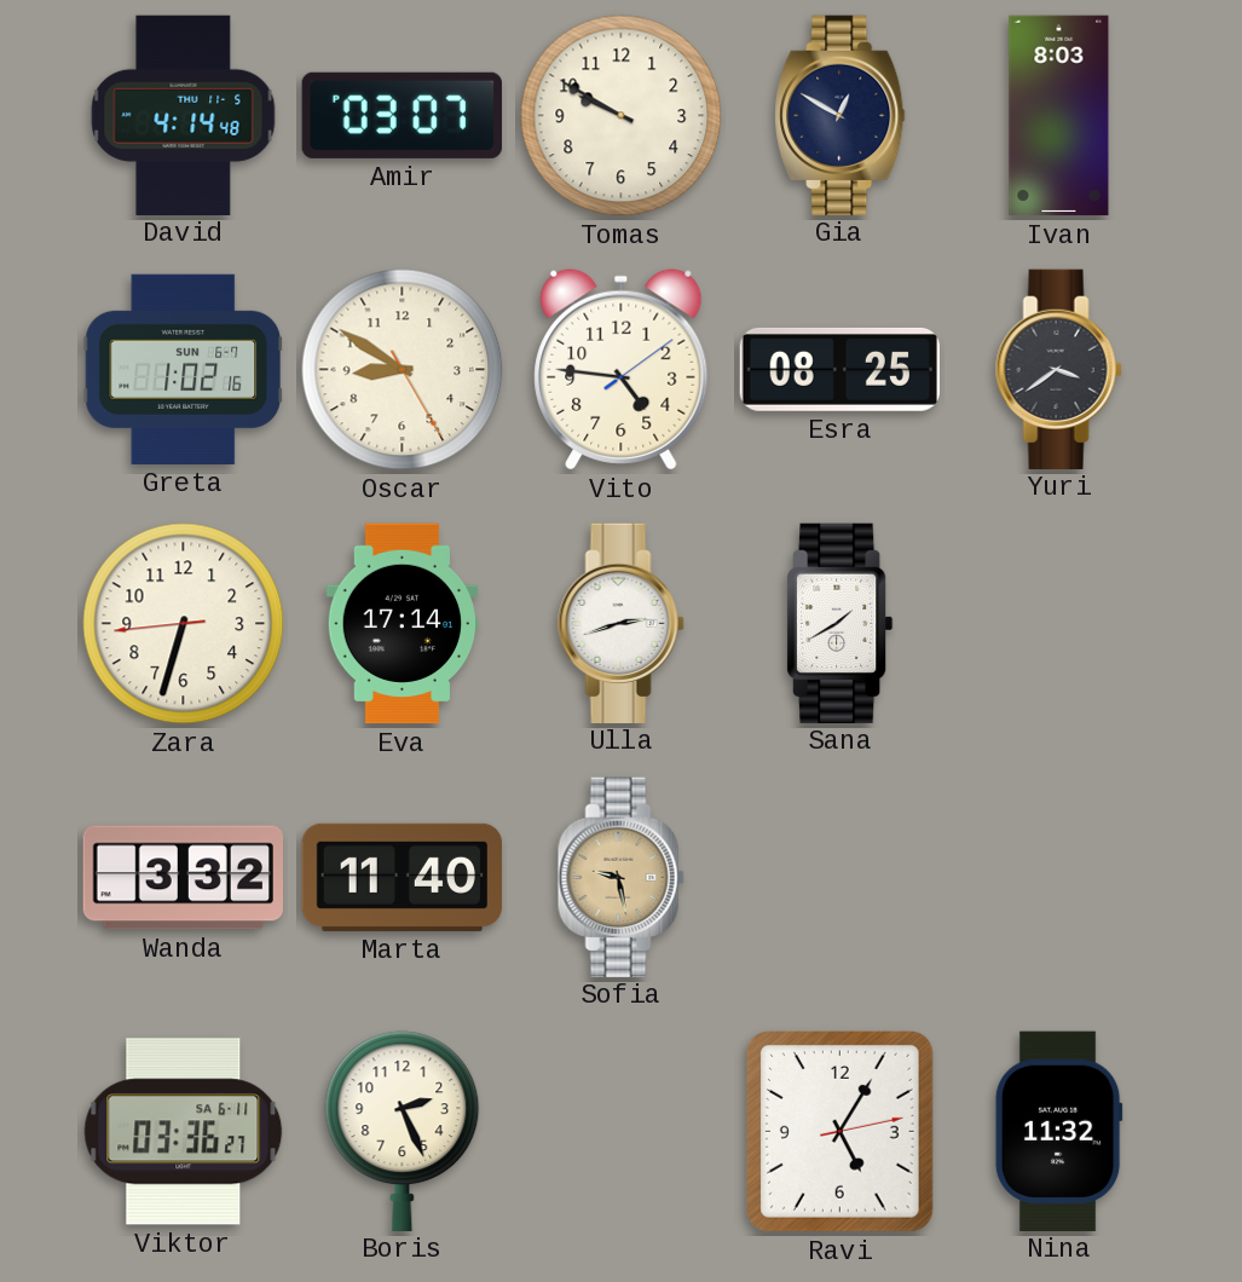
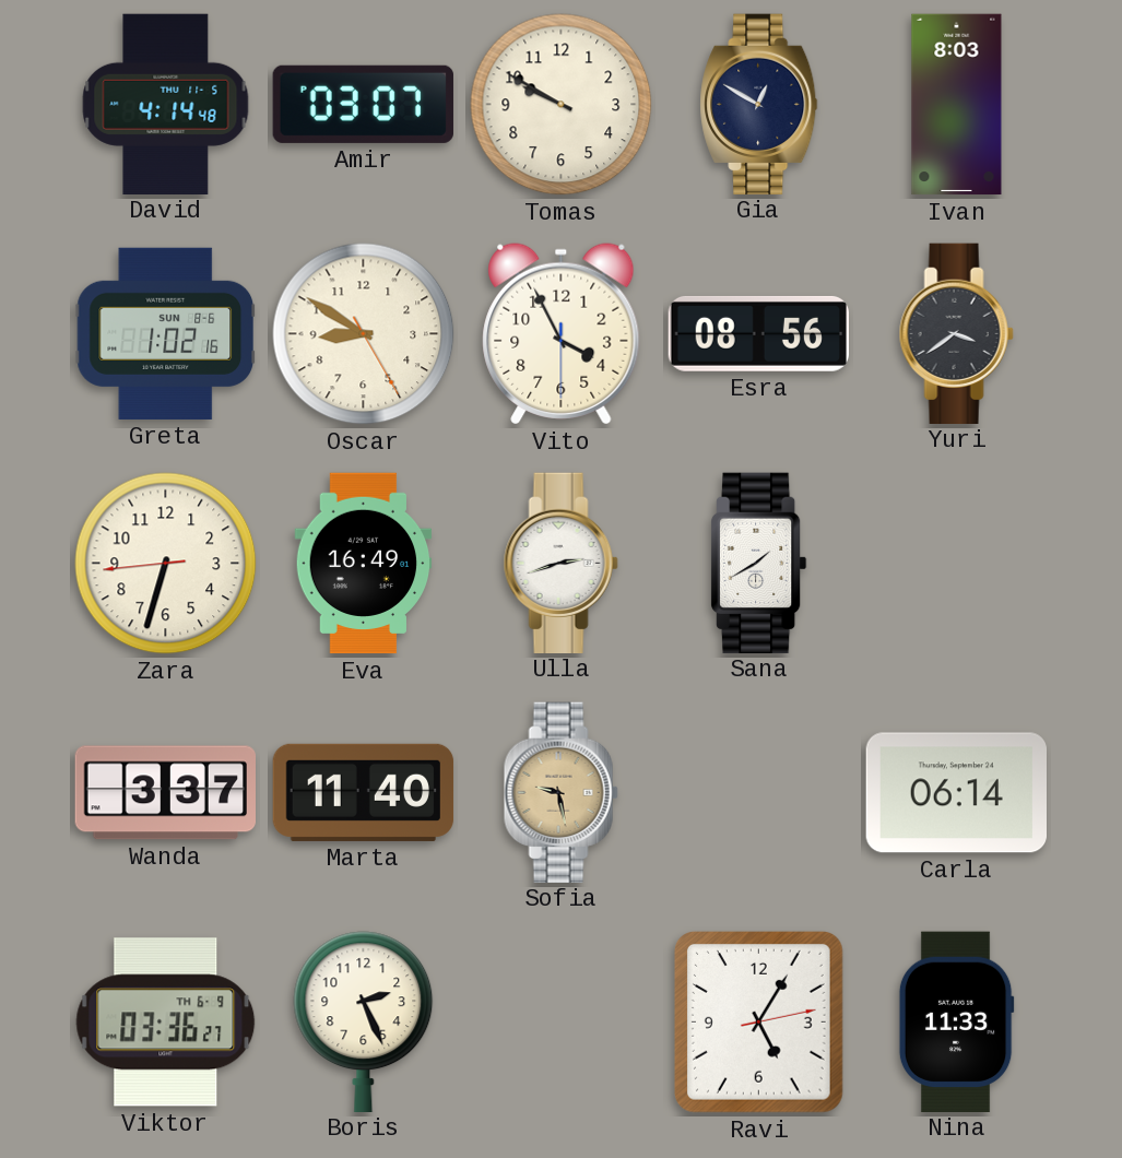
Greta date: SUN 6-7 -> SUN 8-6
Vito: 4:46 -> 3:55
Esra: 08:25 -> 08:56
Eva: 17:14 -> 16:49
Wanda: 3:32 -> 3:37
Carla: none -> 06:14
Viktor date: SA 6-11 -> TH 6-9
Nina: 11:32 -> 11:33
